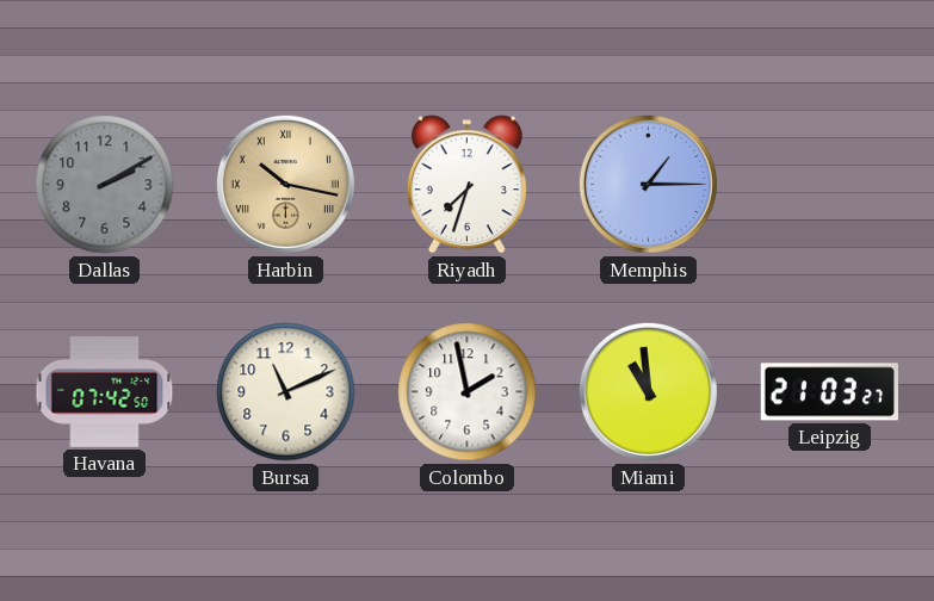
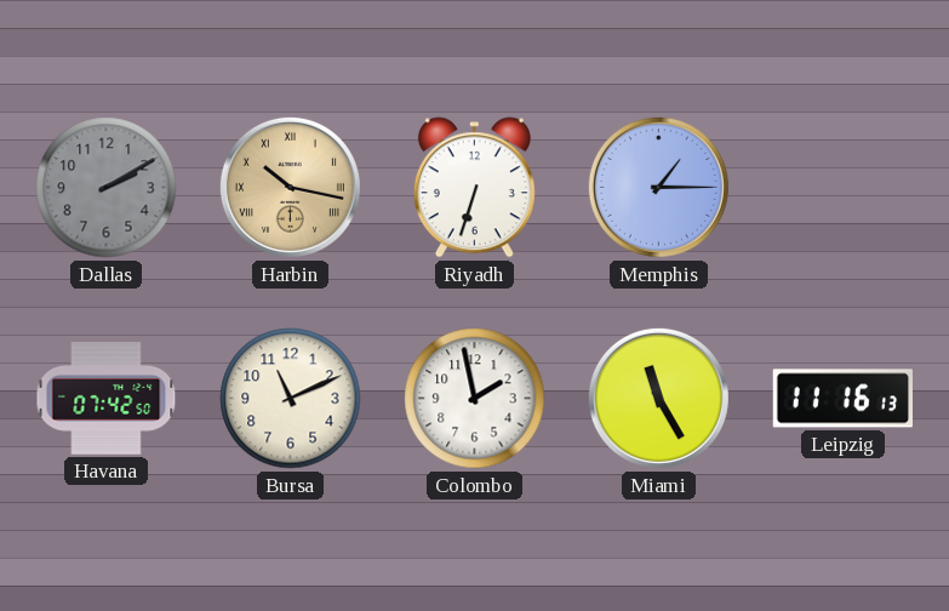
Riyadh: 7:33 -> 6:33
Miami: 10:59 -> 11:25
Leipzig: 21:03 -> 11:16
